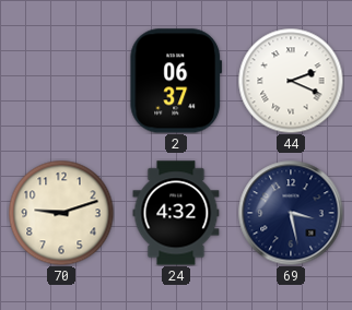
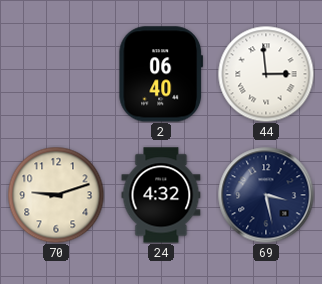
2: 06:37 -> 06:40
44: 2:19 -> 2:59
